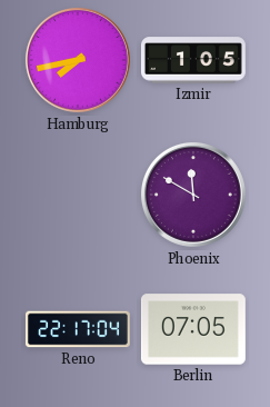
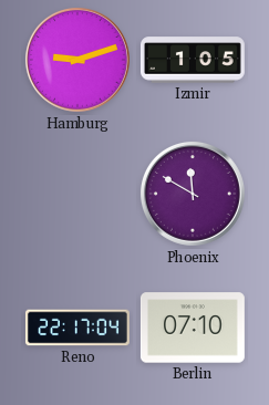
Hamburg: 7:43 -> 9:12
Berlin: 07:05 -> 07:10
